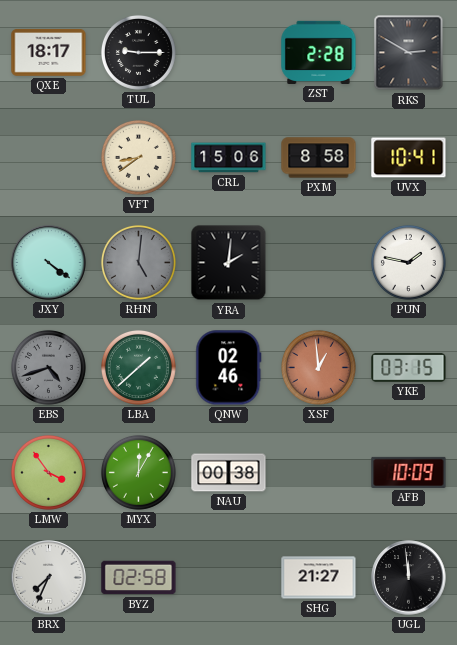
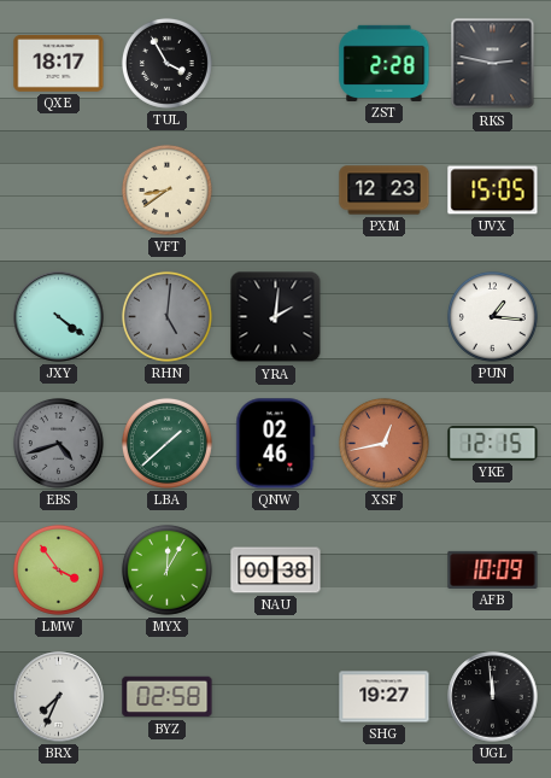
TUL: 9:15 -> 3:55
RKS: 2:50 -> 2:47
CRL: 15:06 -> none
PXM: 8:58 -> 12:23
UVX: 10:41 -> 15:05
PUN: 1:47 -> 1:16
XSF: 12:59 -> 12:43
YKE: 03:15 -> 12:15
SHG: 21:27 -> 19:27
